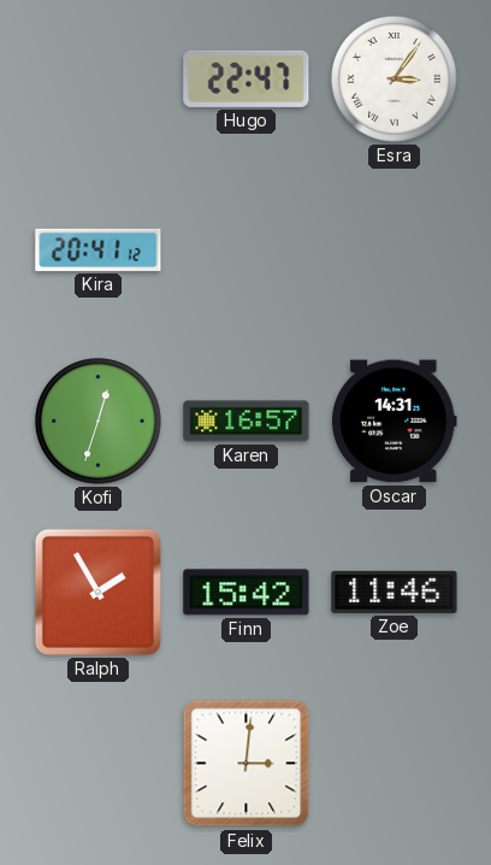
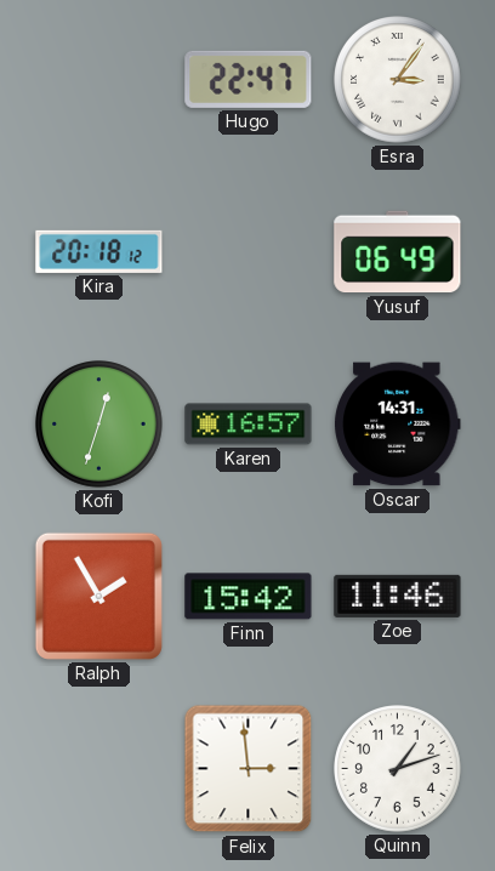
Kira: 20:41 -> 20:18
Yusuf: none -> 06:49
Felix: 3:01 -> 2:59
Quinn: none -> 1:12
